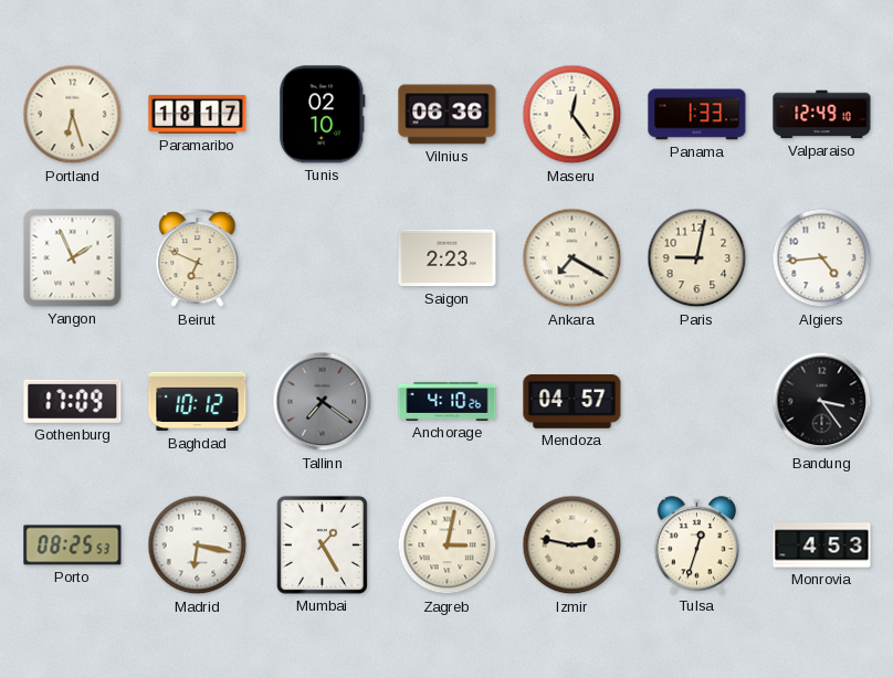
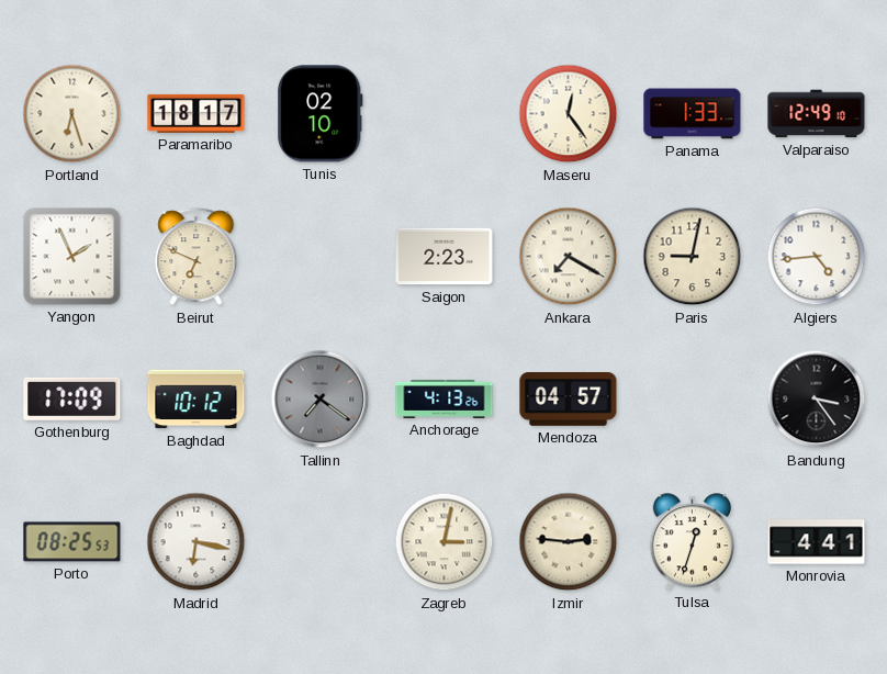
Vilnius: 06:36 -> none
Anchorage: 4:10 -> 4:13
Mumbai: 1:25 -> none
Izmir: 2:47 -> 2:46
Monrovia: 4:53 -> 4:41
